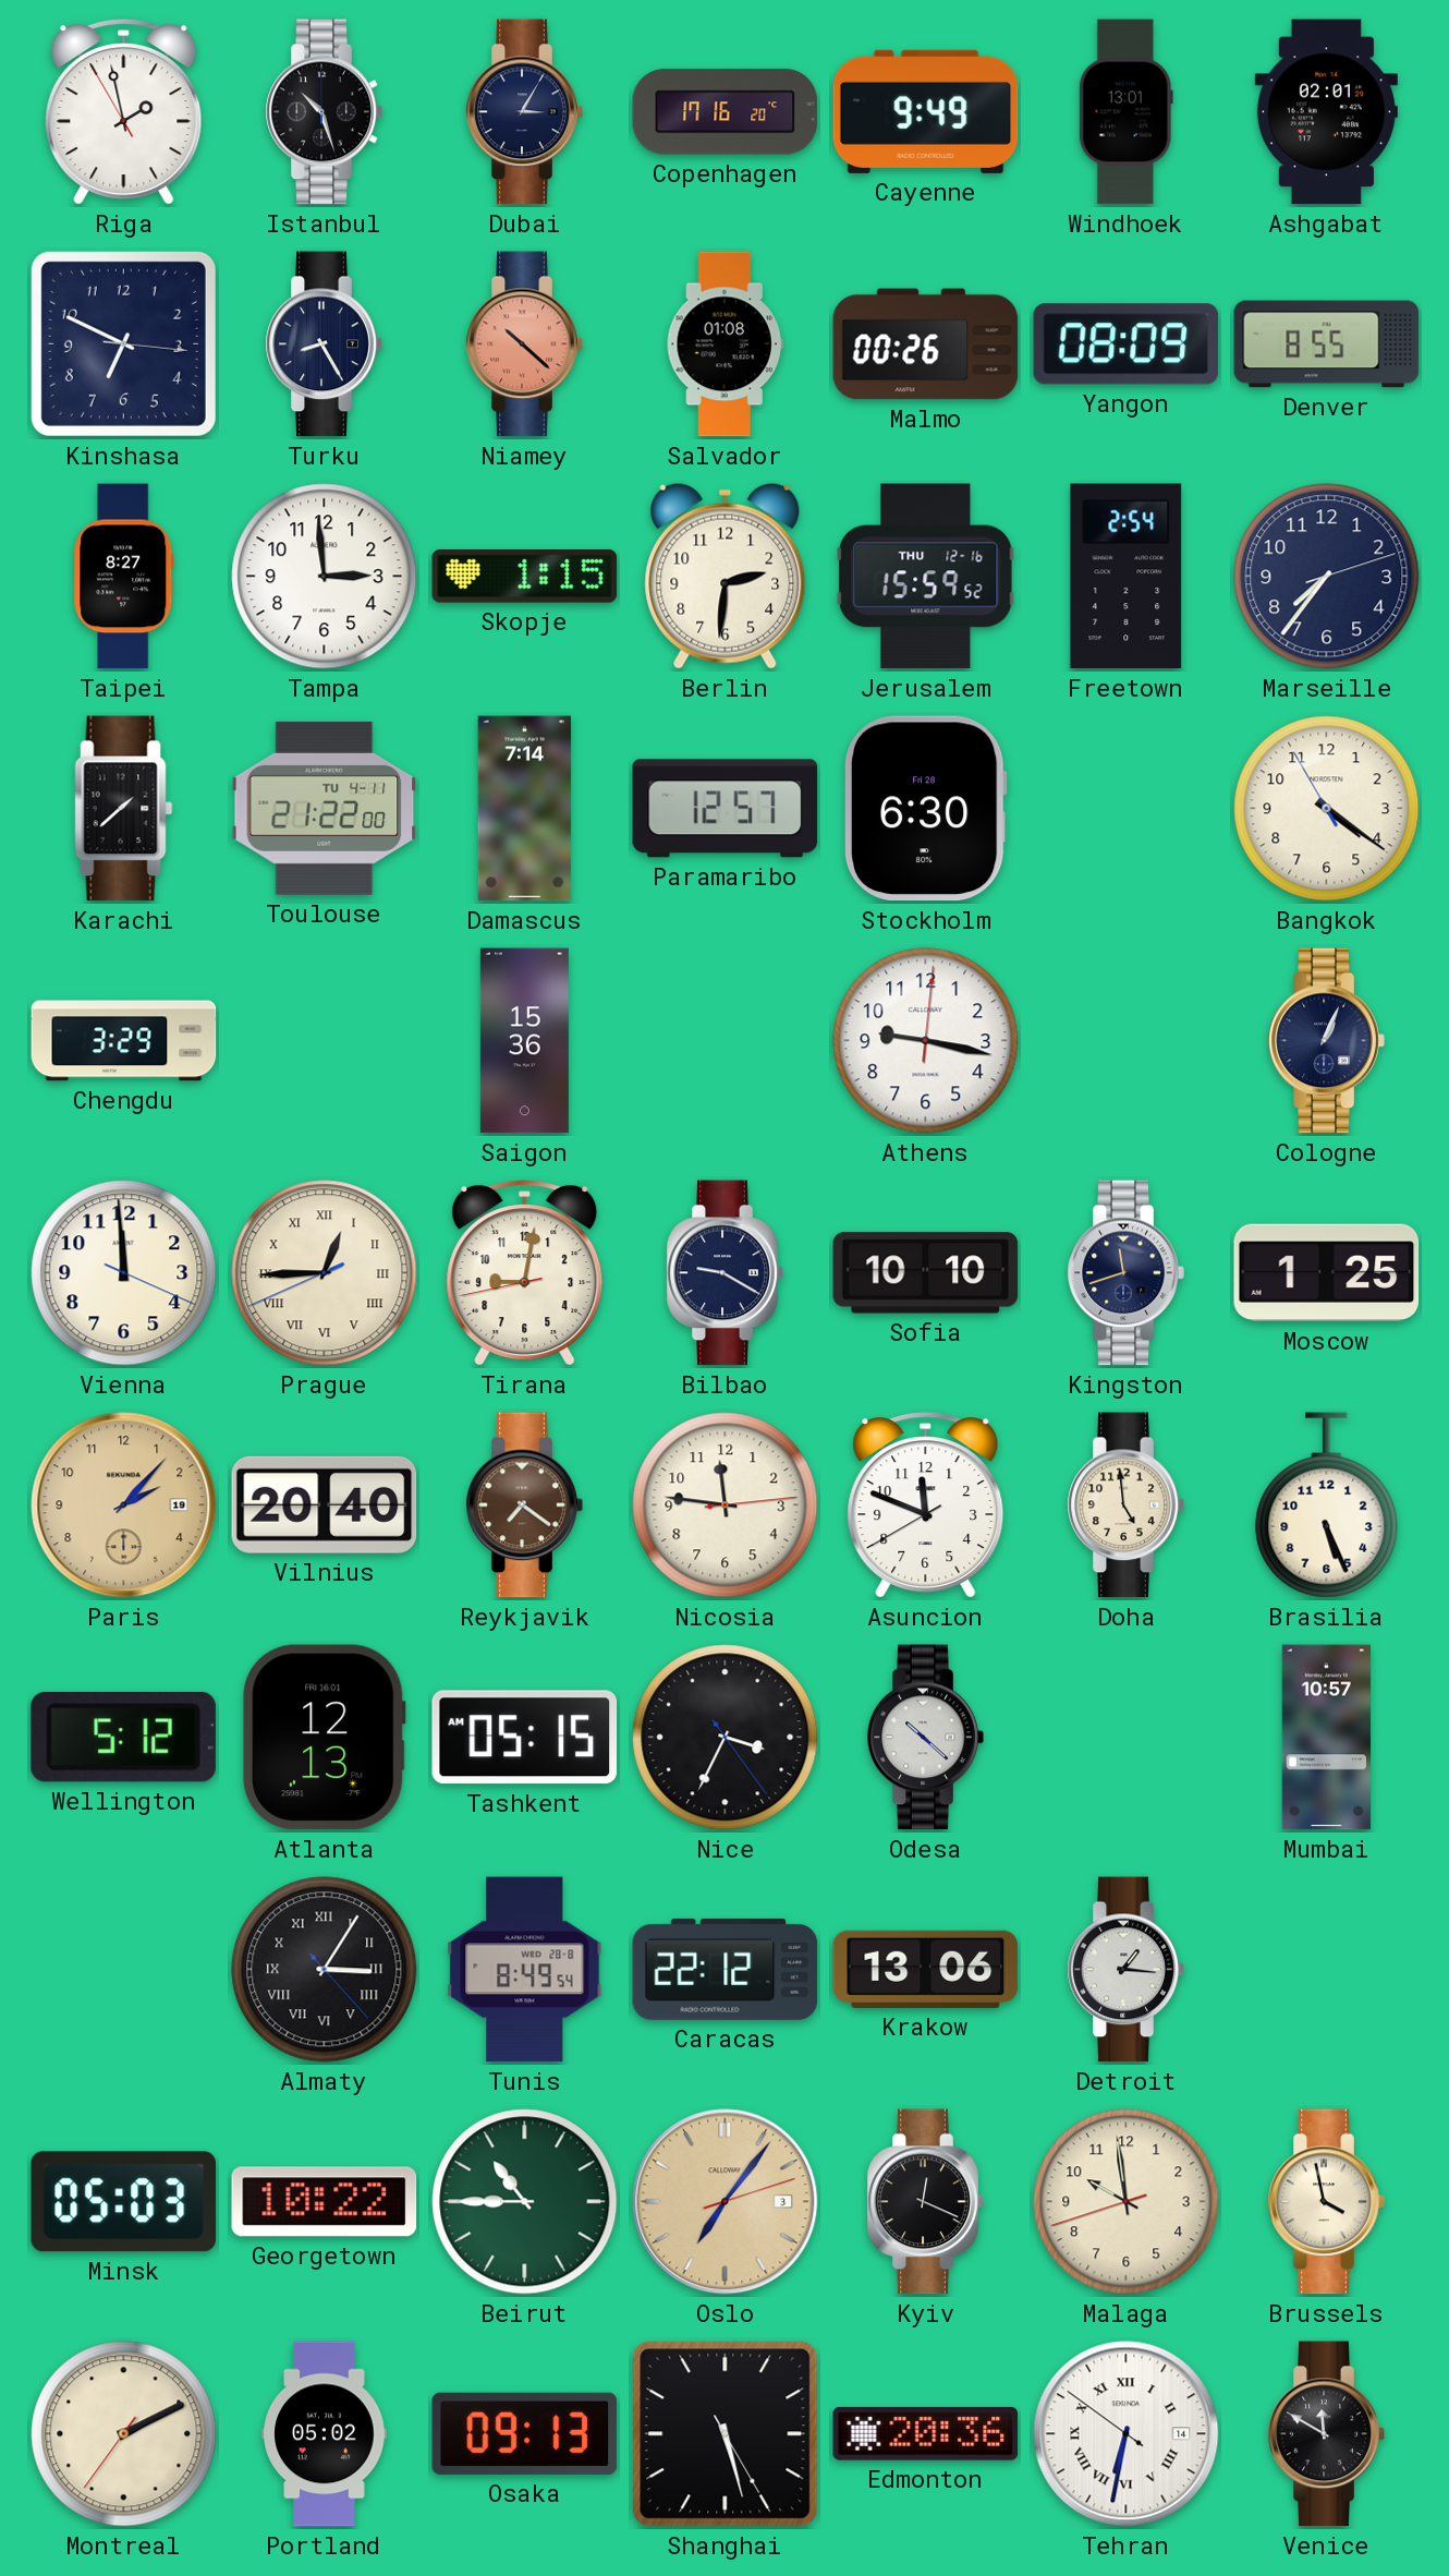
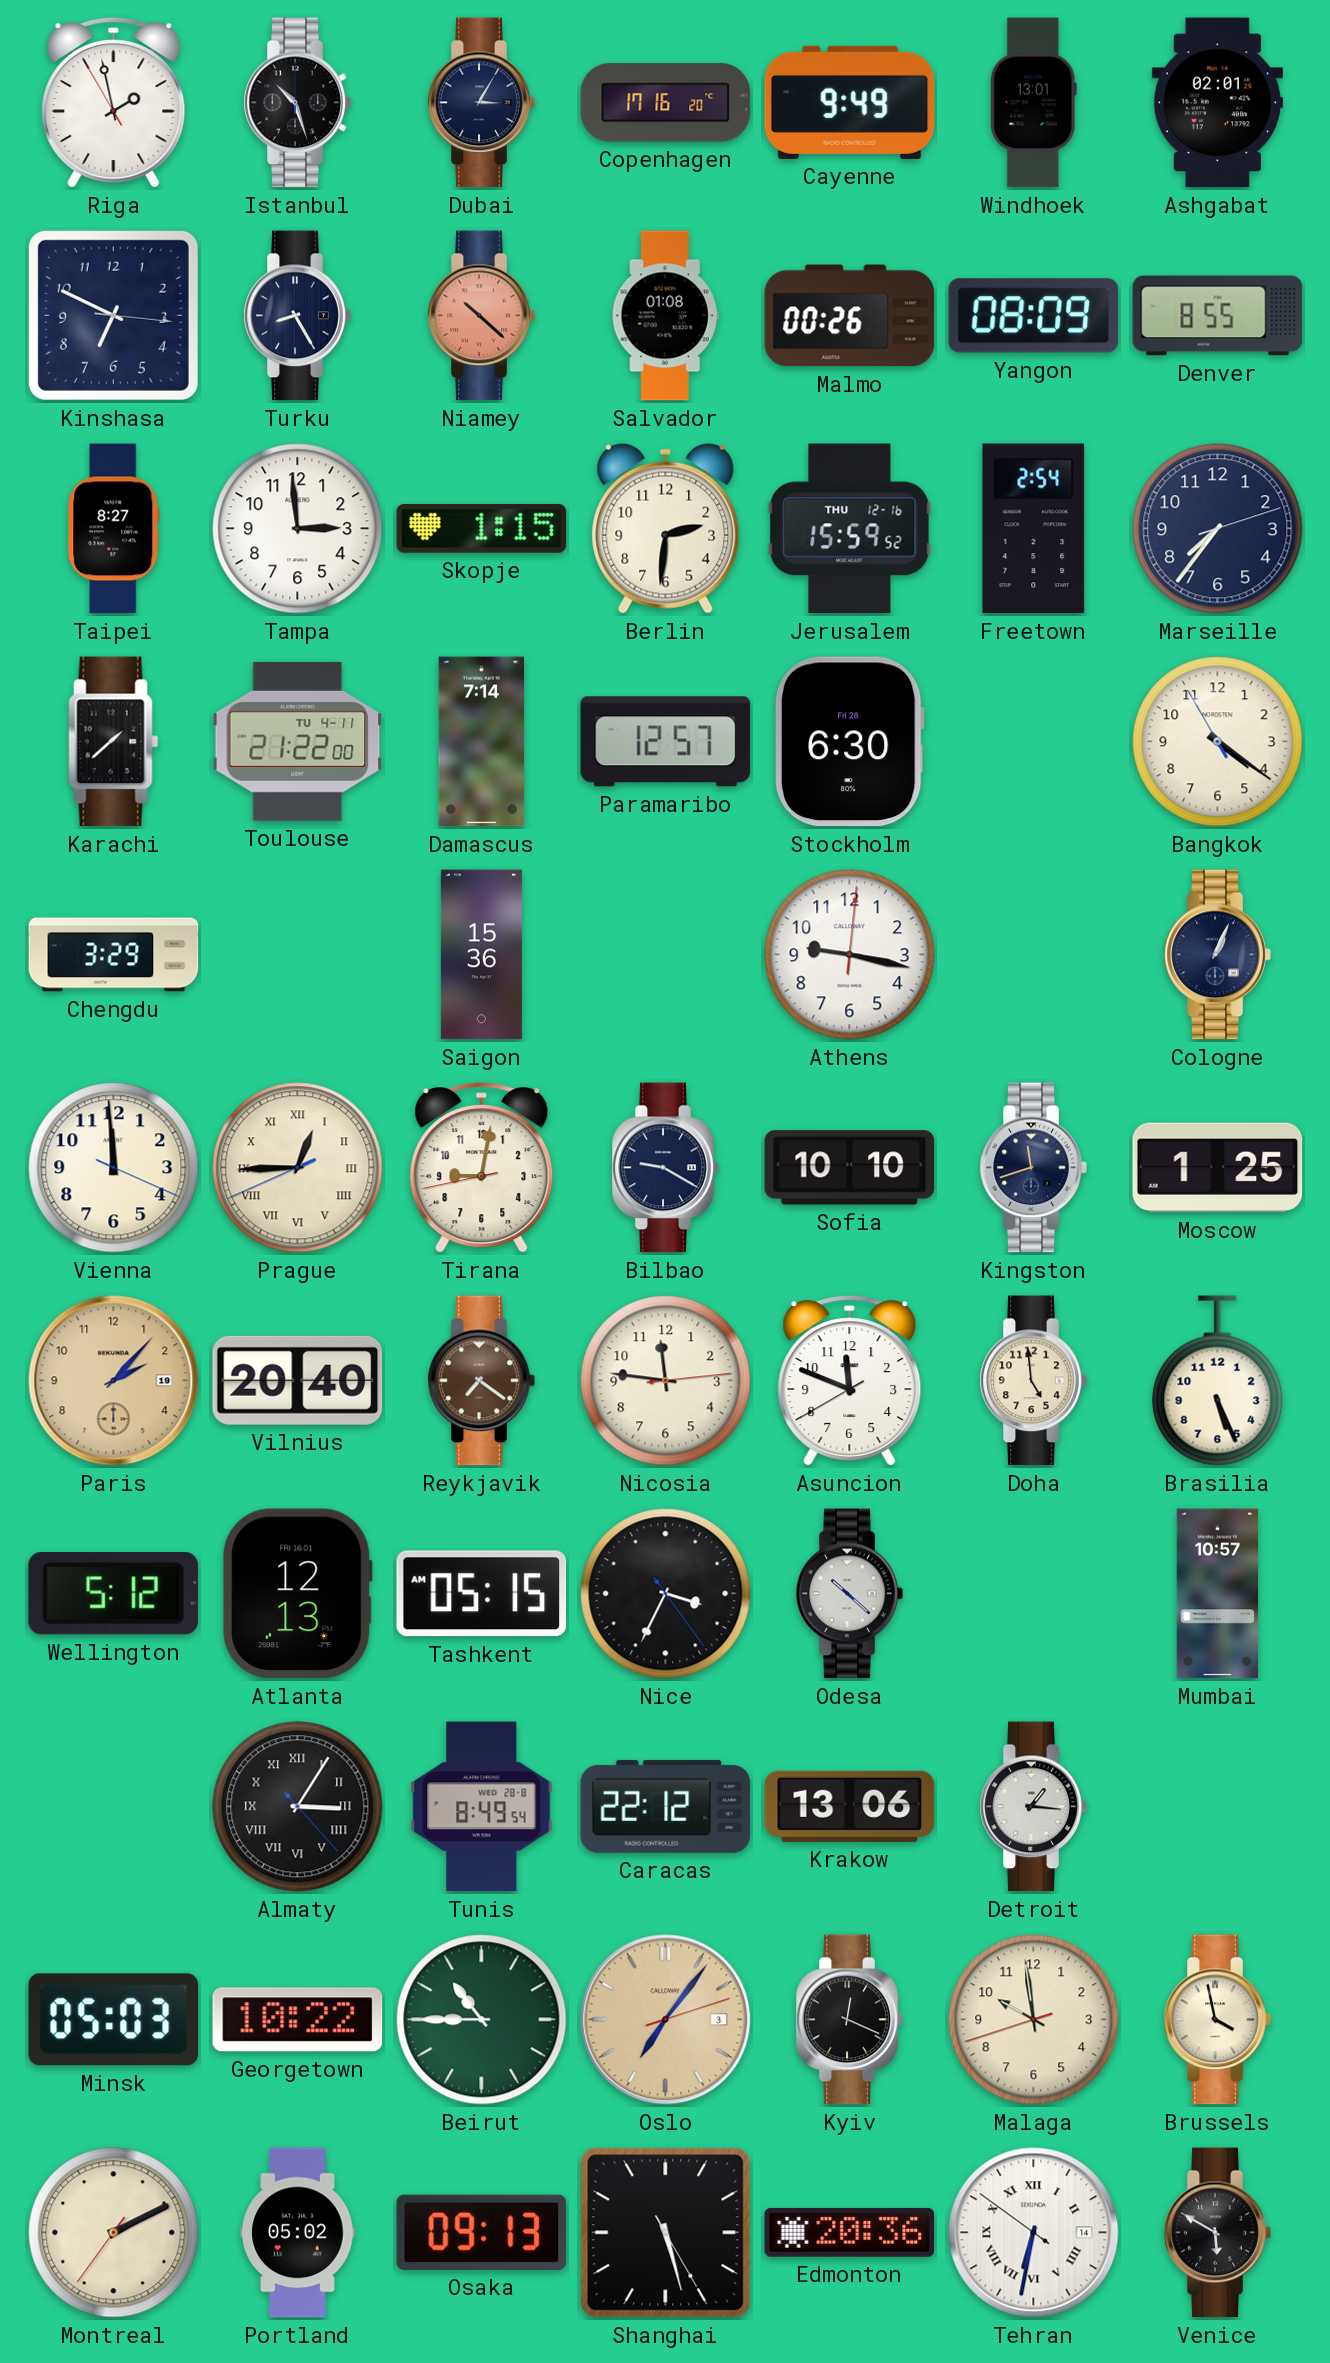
Venice: 11:50 -> 5:50
